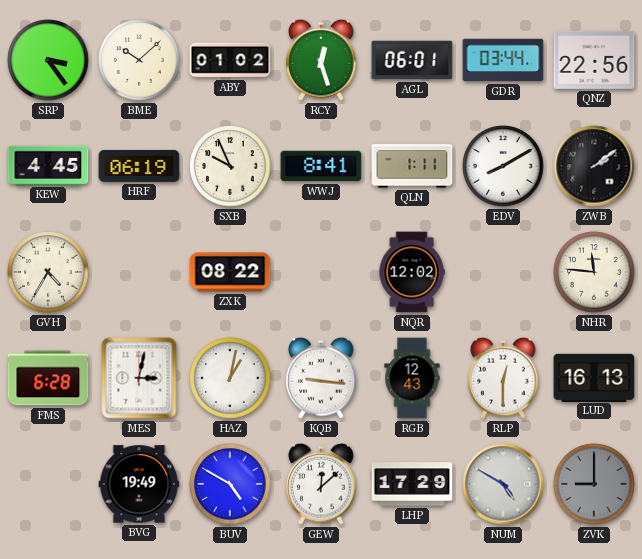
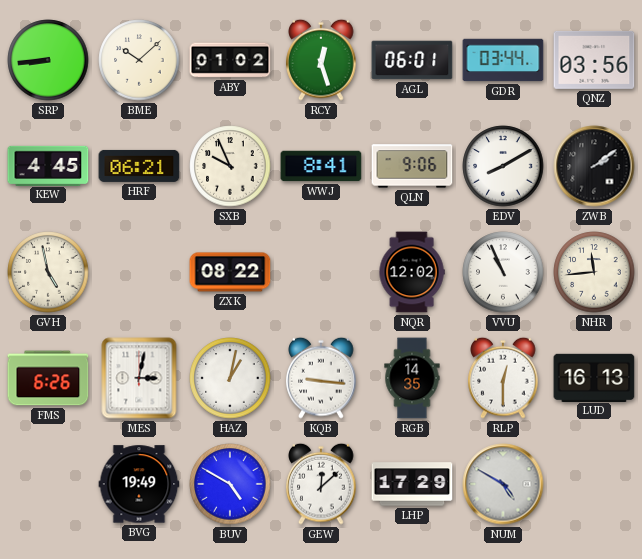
SRP: 3:24 -> 8:44
QNZ: 22:56 -> 03:56
HRF: 06:19 -> 06:21
QLN: 1:11 -> 9:06
GVH: 4:35 -> 4:58
VVU: none -> 10:56
NHR: 11:46 -> 11:44
FMS: 6:28 -> 6:26
RGB: 12:43 -> 14:35
ZVK: 9:00 -> none
